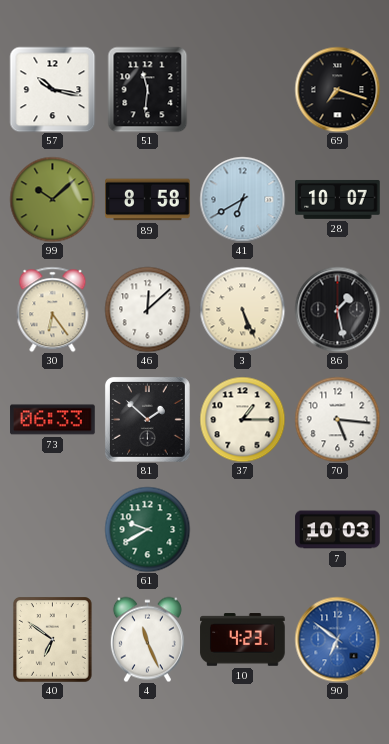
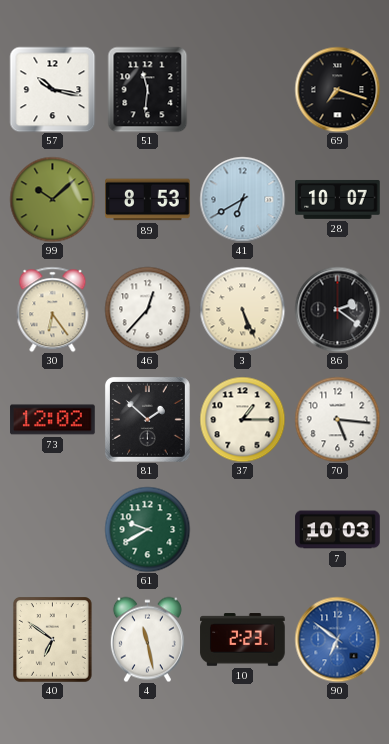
89: 8:58 -> 8:53
46: 12:08 -> 12:37
86: 1:28 -> 2:21
73: 06:33 -> 12:02
4: 11:26 -> 11:28
10: 4:23 -> 2:23
